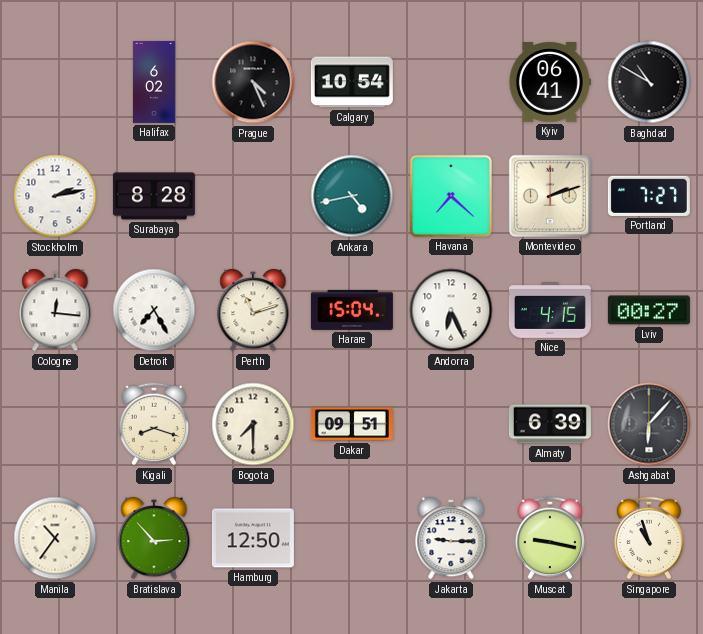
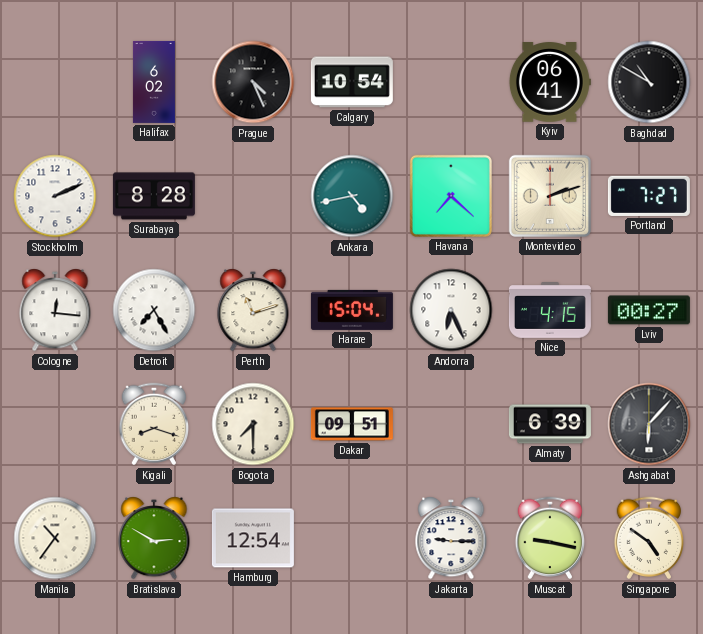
Stockholm: 2:13 -> 2:11
Bratislava: 2:53 -> 2:50
Hamburg: 12:50 -> 12:54
Singapore: 10:57 -> 4:51
